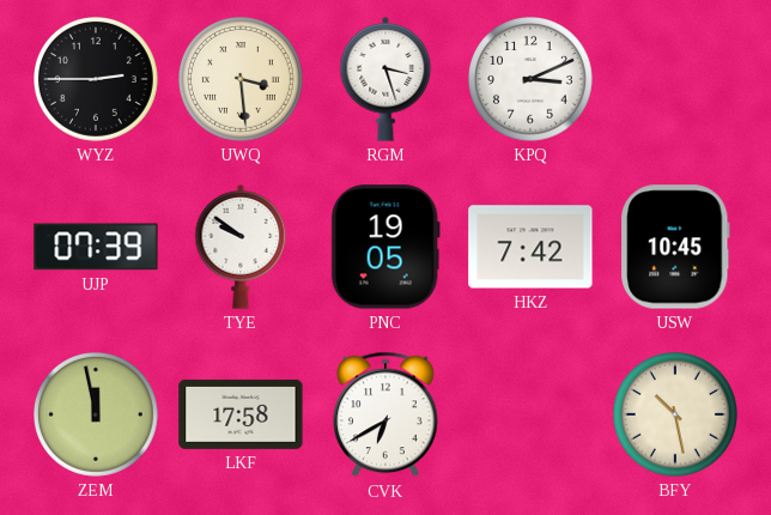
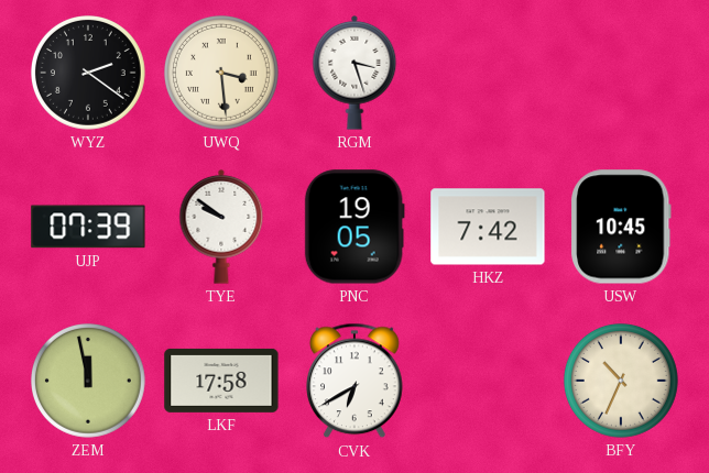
WYZ: 2:45 -> 2:21
KPQ: 3:11 -> none
BFY: 10:28 -> 10:34
